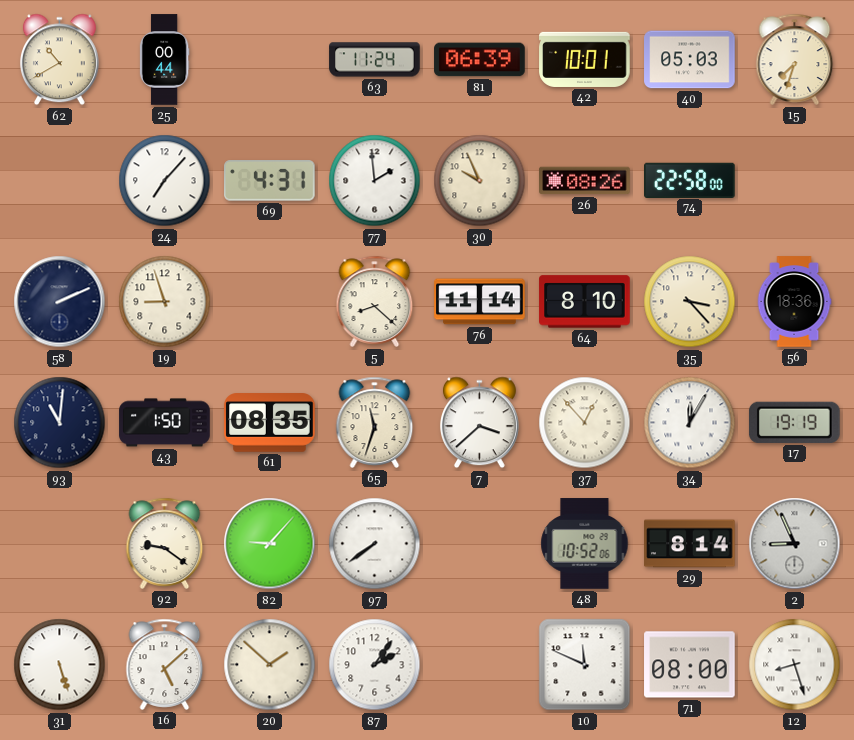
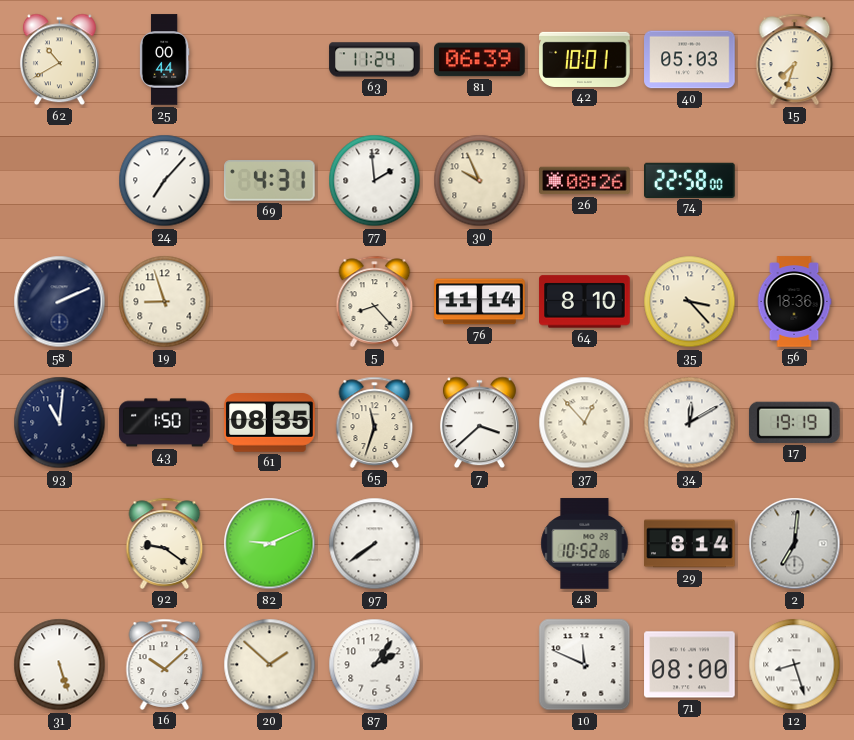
5: 8:22 -> 8:23
34: 12:05 -> 12:10
82: 9:07 -> 9:11
2: 8:56 -> 7:01
16: 5:08 -> 10:08
